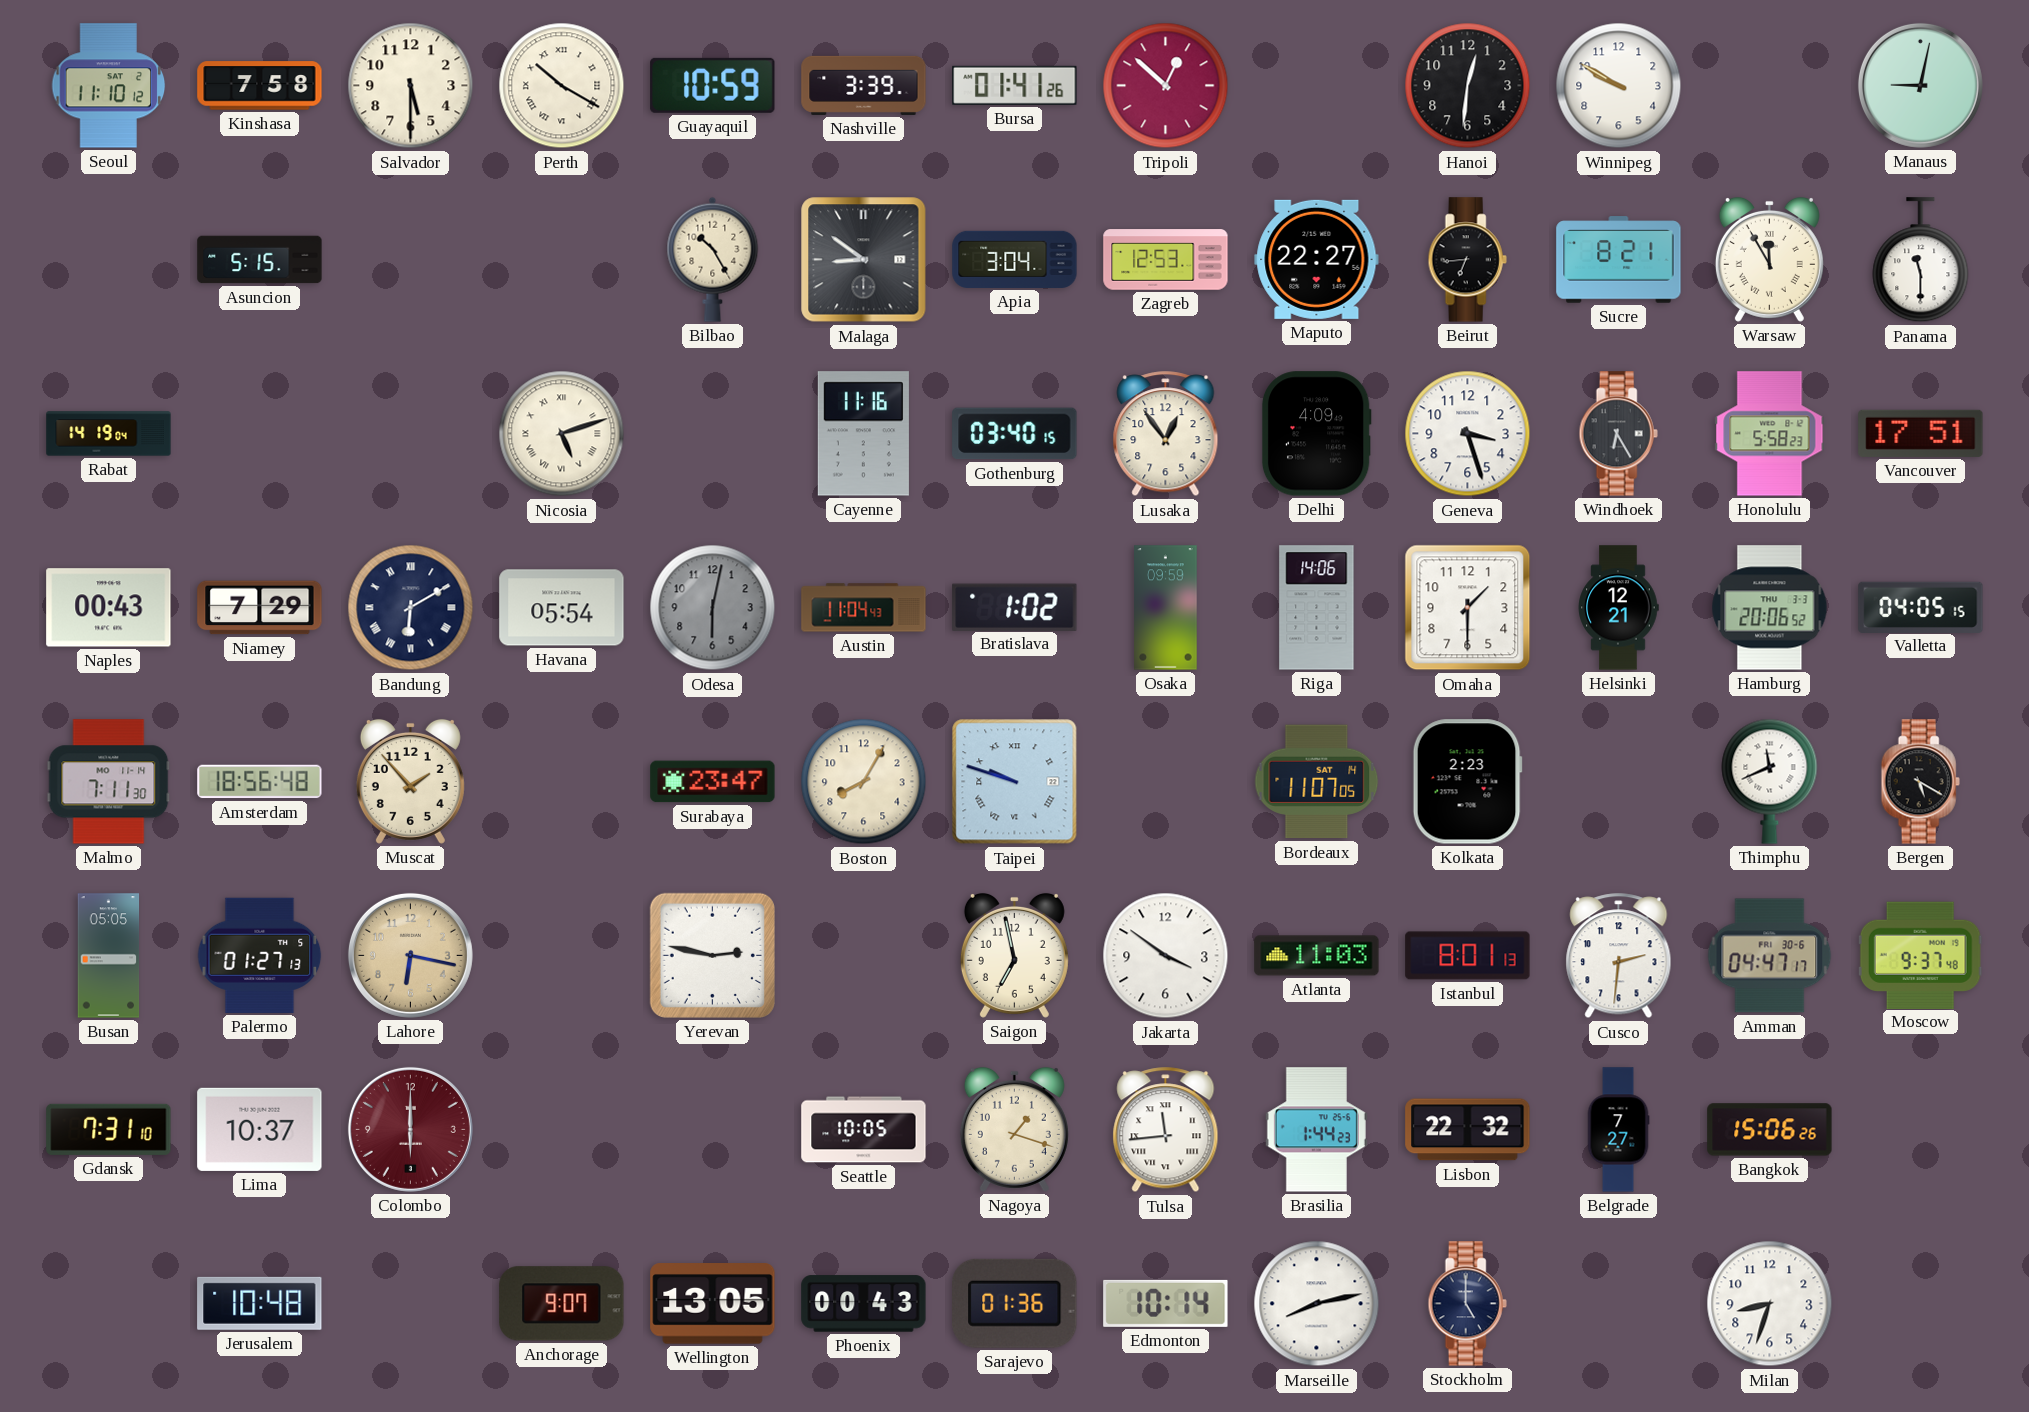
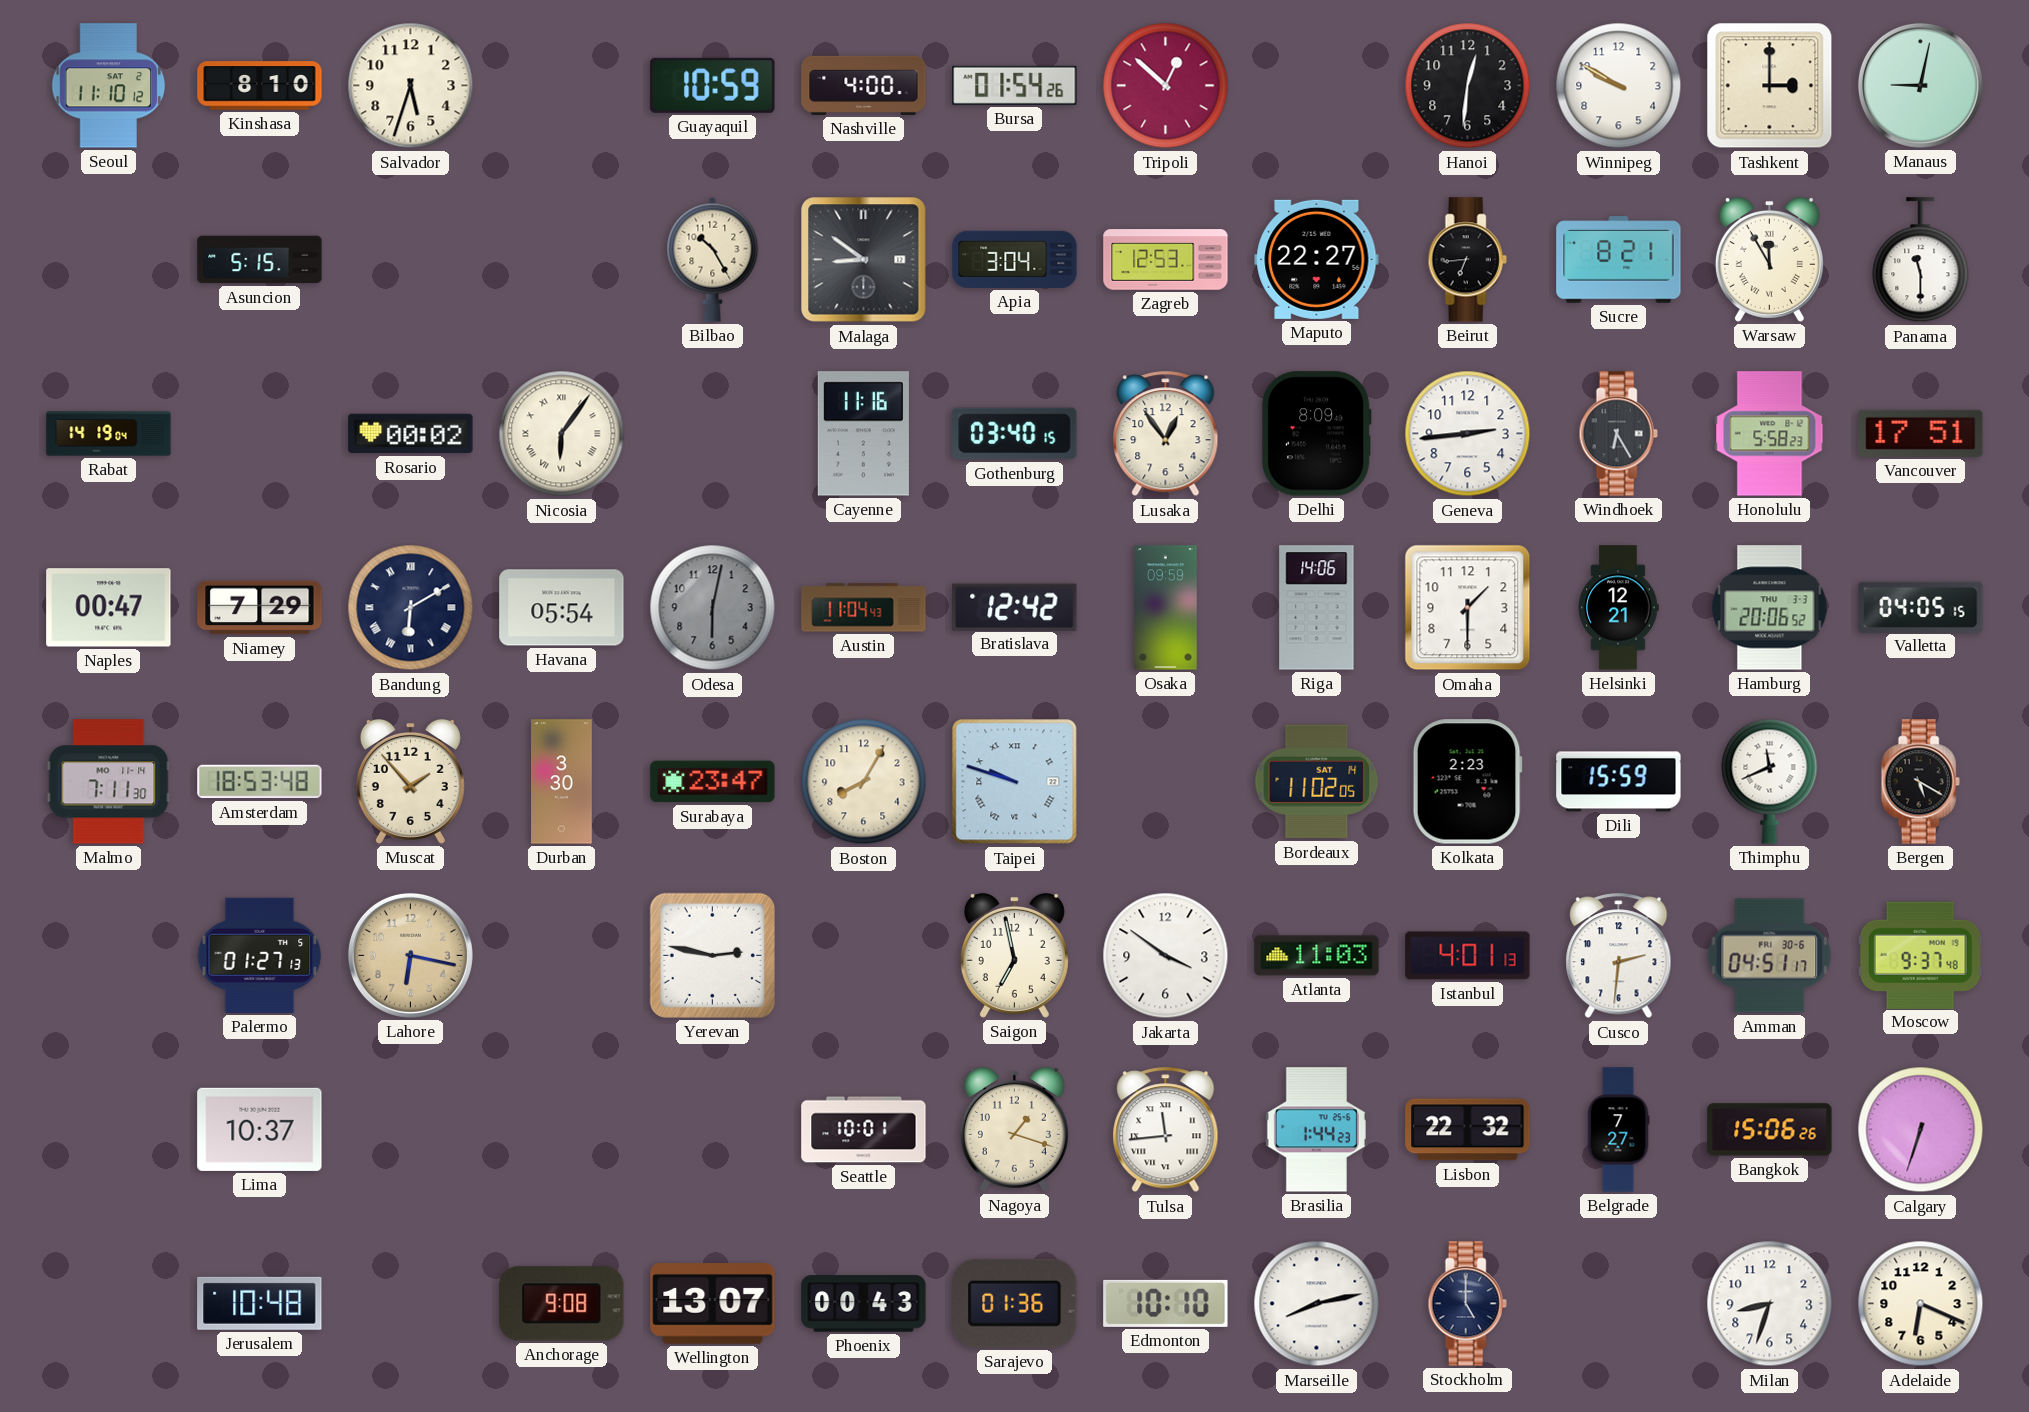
Kinshasa: 7:58 -> 8:10
Salvador: 5:30 -> 5:33
Perth: 10:20 -> none
Nashville: 3:39 -> 4:00
Bursa: 01:41 -> 01:54
Tashkent: none -> 3:00
Rosario: none -> 00:02
Nicosia: 5:12 -> 6:06
Delhi: 4:09 -> 8:09
Geneva: 3:27 -> 2:44
Naples: 00:43 -> 00:47
Bratislava: 1:02 -> 12:42
Amsterdam: 18:56 -> 18:53
Durban: none -> 3:30
Bordeaux: 11:07 -> 11:02
Dili: none -> 15:59
Busan: 05:05 -> none
Istanbul: 8:01 -> 4:01
Amman: 04:47 -> 04:51
Gdansk: 7:31 -> none
Colombo: 6:00 -> none
Seattle: 10:05 -> 10:01
Calgary: none -> 6:33
Anchorage: 9:07 -> 9:08
Wellington: 13:05 -> 13:07
Edmonton: 10:14 -> 10:10
Adelaide: none -> 6:19
